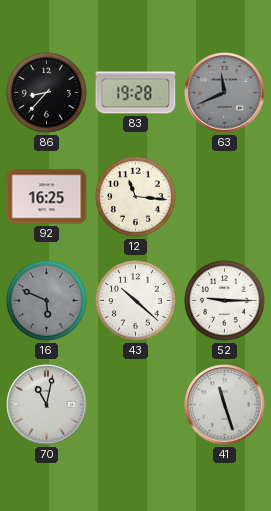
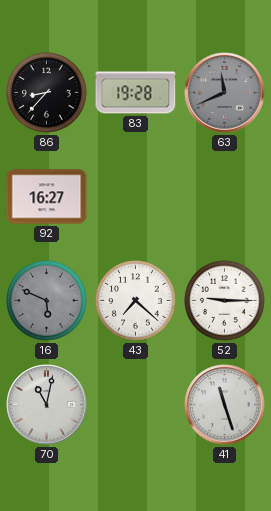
92: 16:25 -> 16:27
12: 11:16 -> none
43: 10:22 -> 7:22
